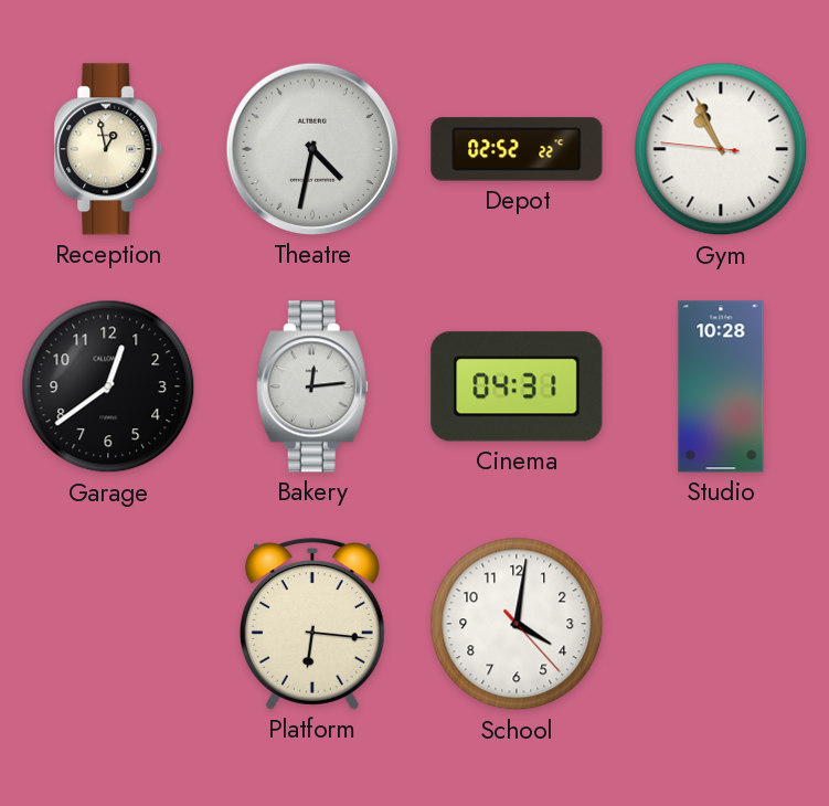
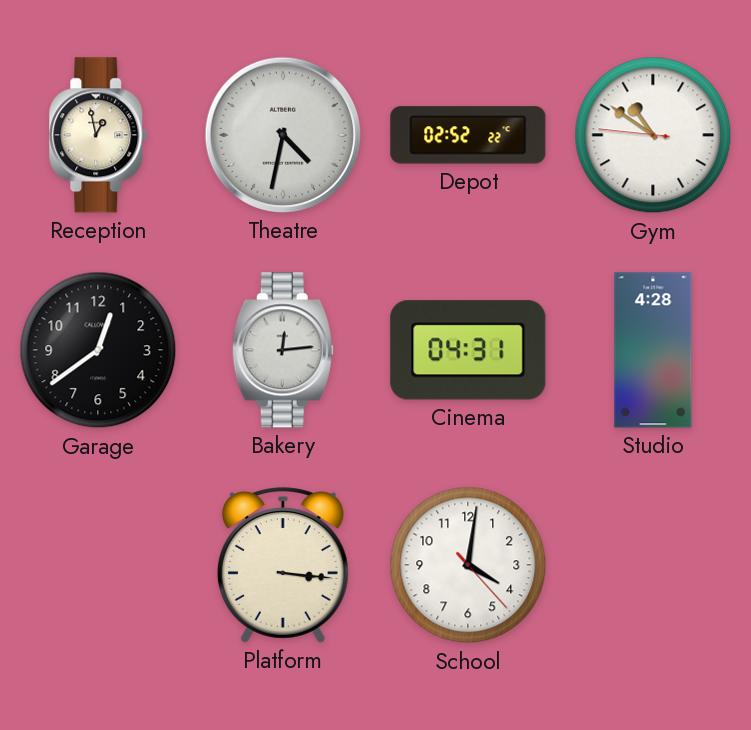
Gym: 10:55 -> 10:50
Studio: 10:28 -> 4:28
Platform: 6:16 -> 3:16
